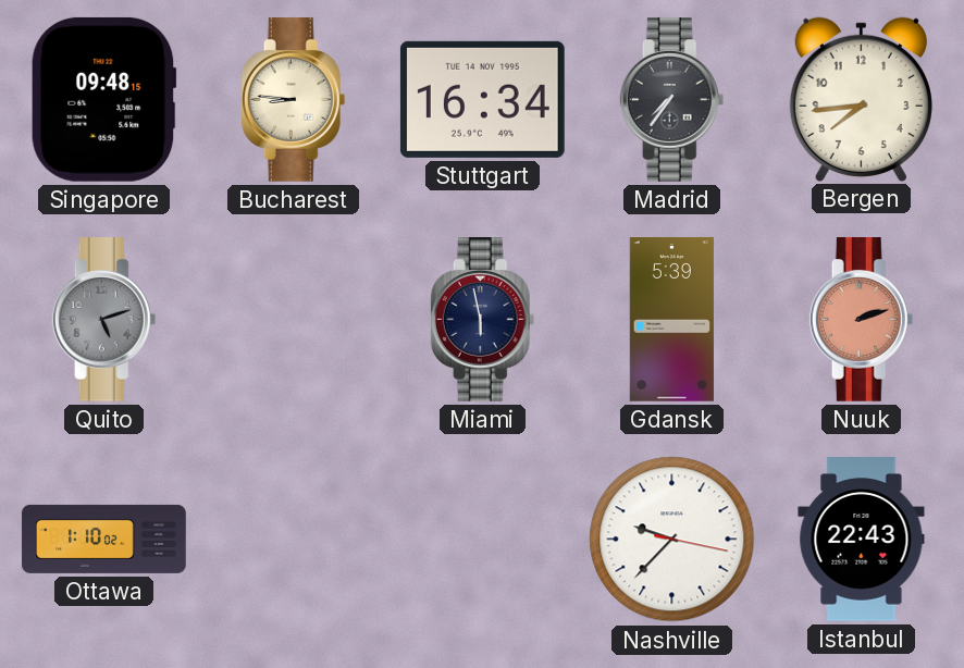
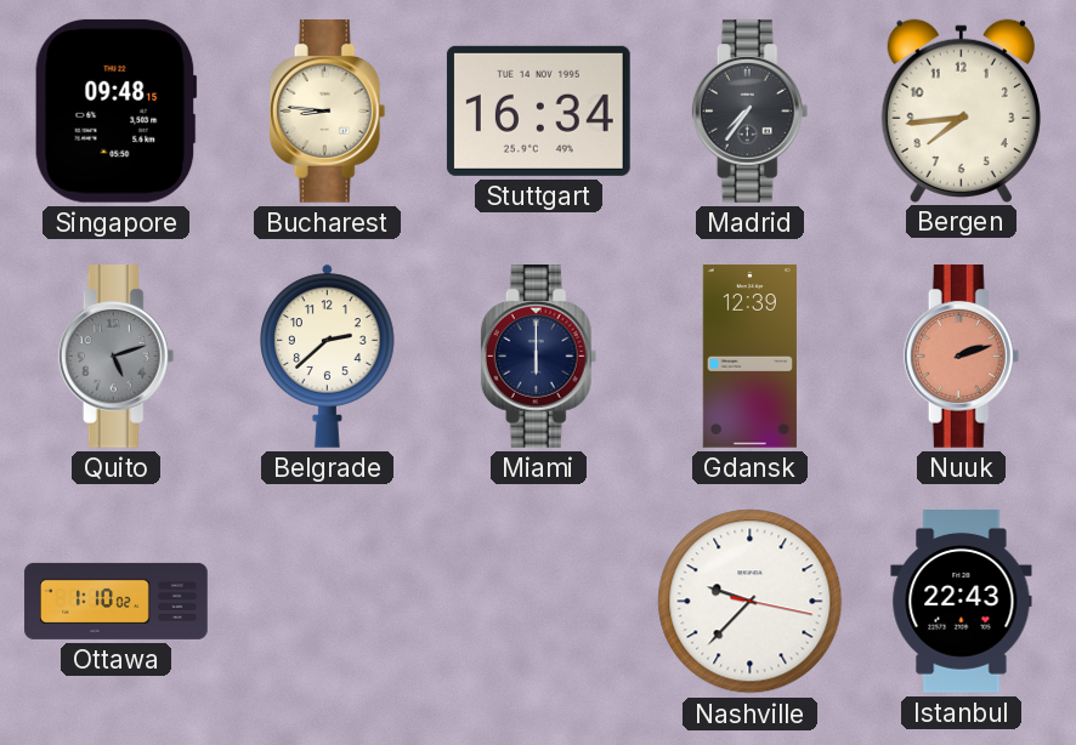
Belgrade: none -> 2:38
Miami: 5:58 -> 6:00
Gdansk: 5:39 -> 12:39
